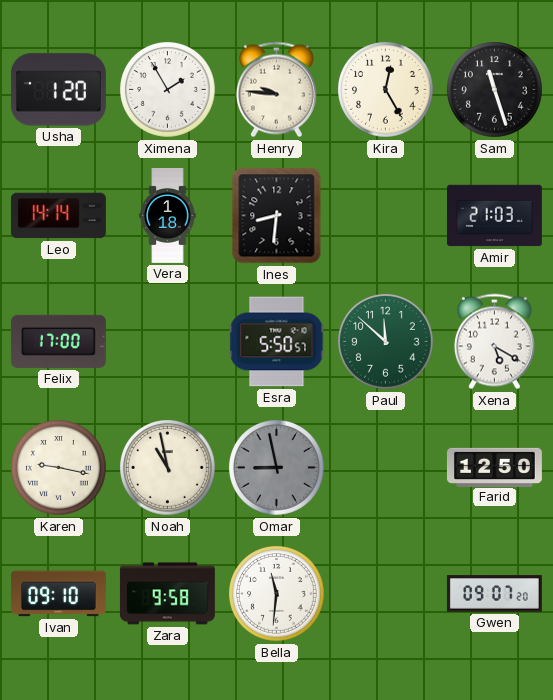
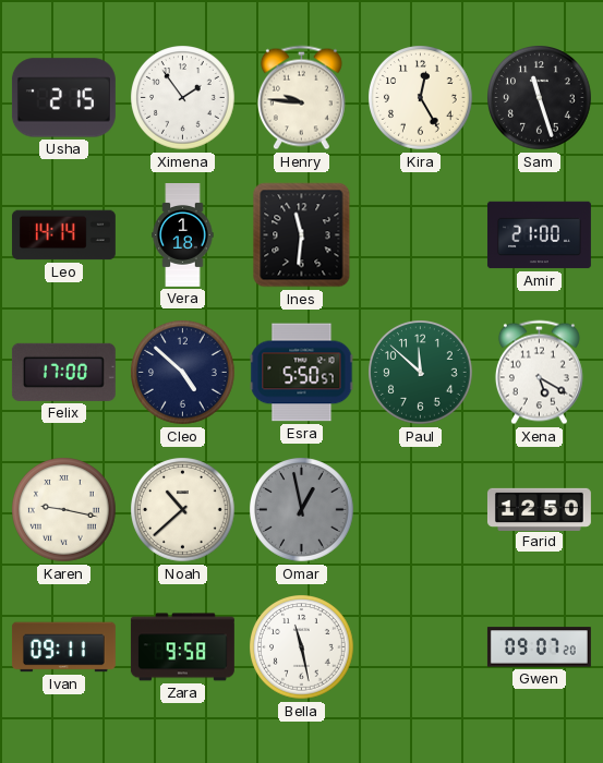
Usha: 1:20 -> 2:15
Ximena: 1:55 -> 1:54
Ines: 8:31 -> 11:31
Amir: 21:03 -> 21:00
Cleo: none -> 4:52
Noah: 10:58 -> 10:38
Omar: 8:58 -> 12:58
Ivan: 09:10 -> 09:11
Bella: 11:31 -> 11:28
